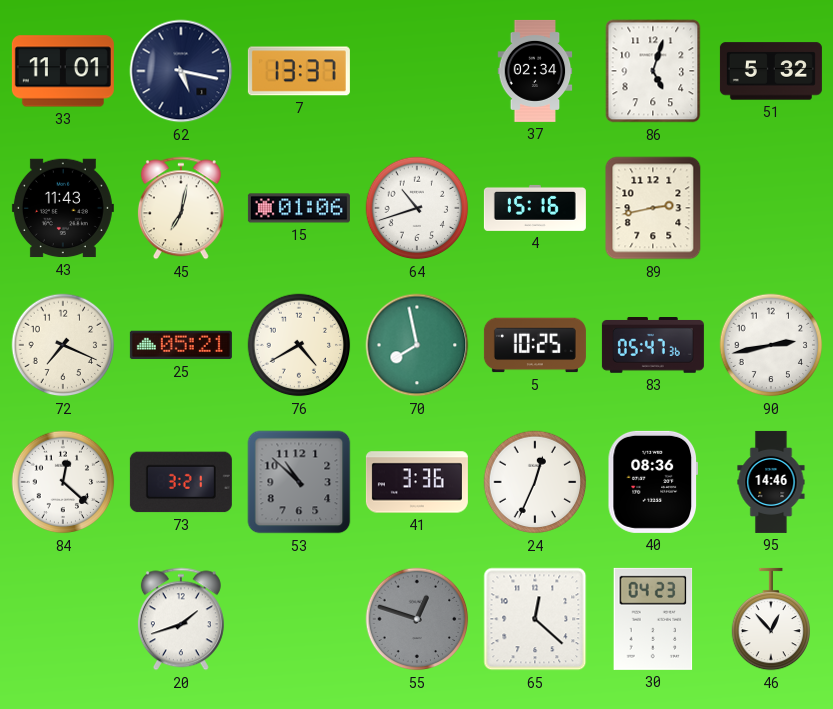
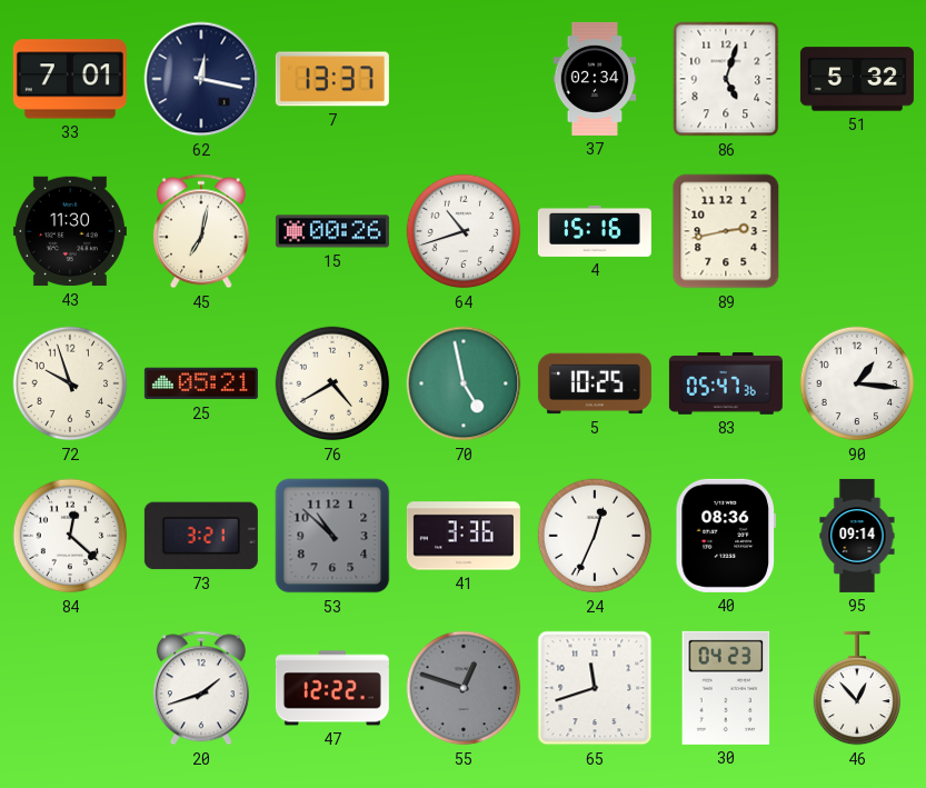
33: 11:01 -> 7:01
62: 5:17 -> 12:17
43: 11:43 -> 11:30
15: 01:06 -> 00:26
72: 7:19 -> 9:57
70: 7:58 -> 4:58
90: 2:43 -> 1:16
95: 14:46 -> 09:14
47: none -> 12:22
65: 12:22 -> 11:42
